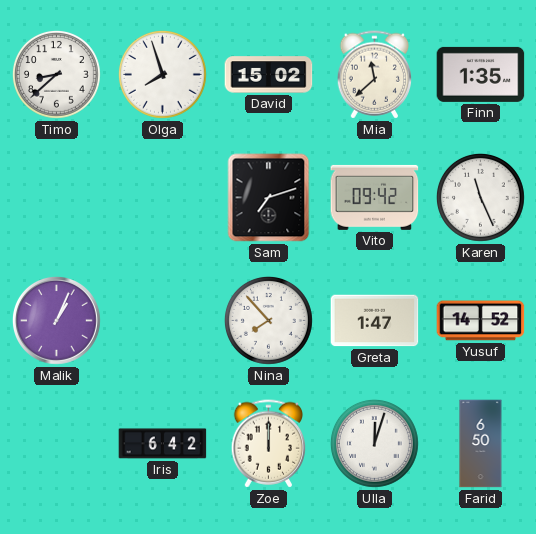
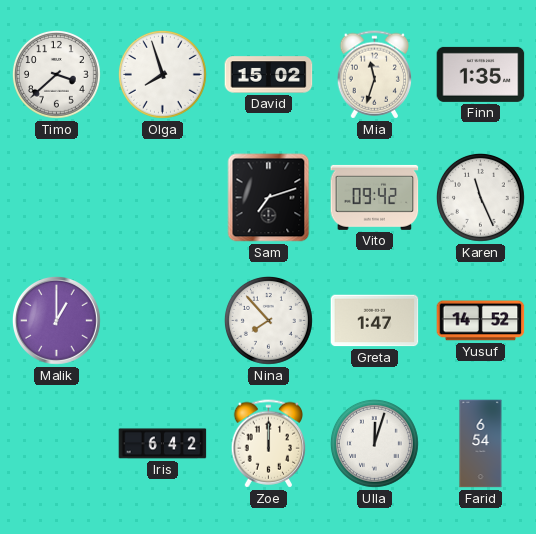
Timo: 8:38 -> 3:38
Mia: 11:38 -> 11:33
Malik: 1:04 -> 1:00
Farid: 6:50 -> 6:54
